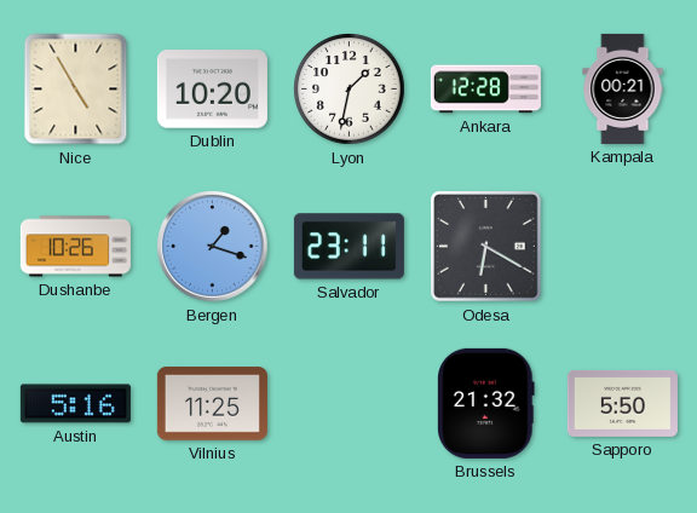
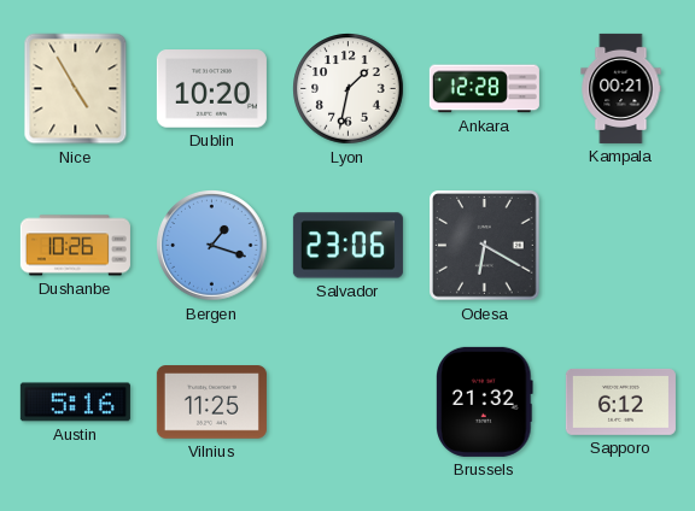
Salvador: 23:11 -> 23:06
Sapporo: 5:50 -> 6:12
